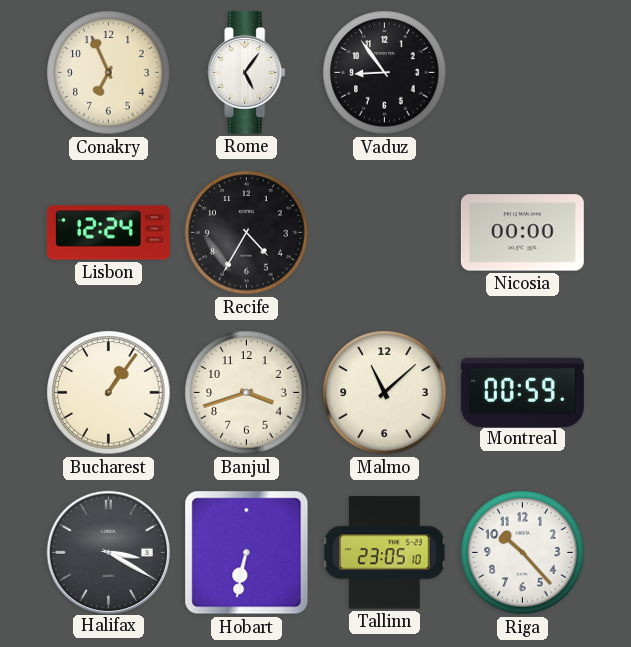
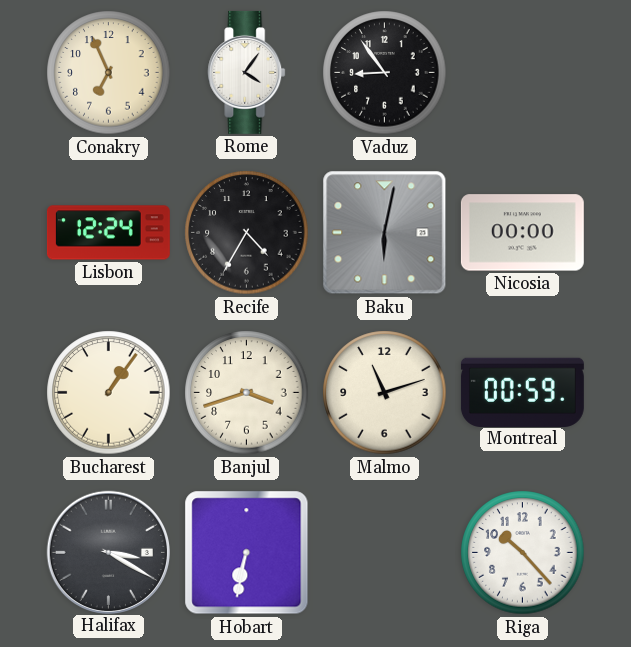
Rome: 5:06 -> 4:06
Baku: none -> 6:02
Malmo: 11:08 -> 11:12
Tallinn: 23:05 -> none
